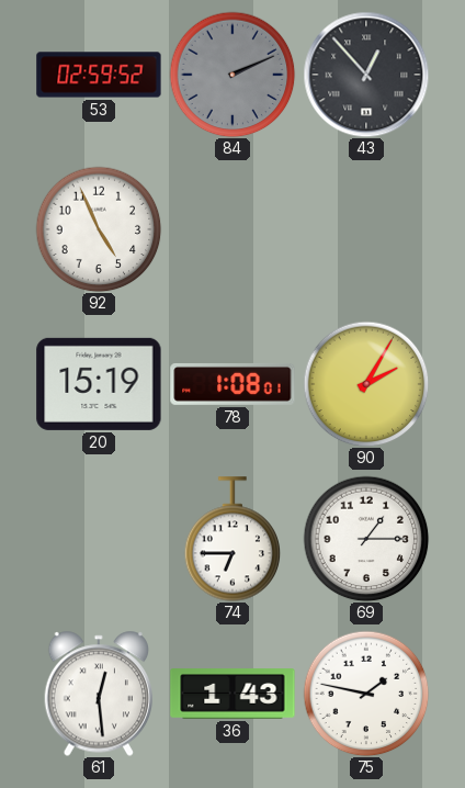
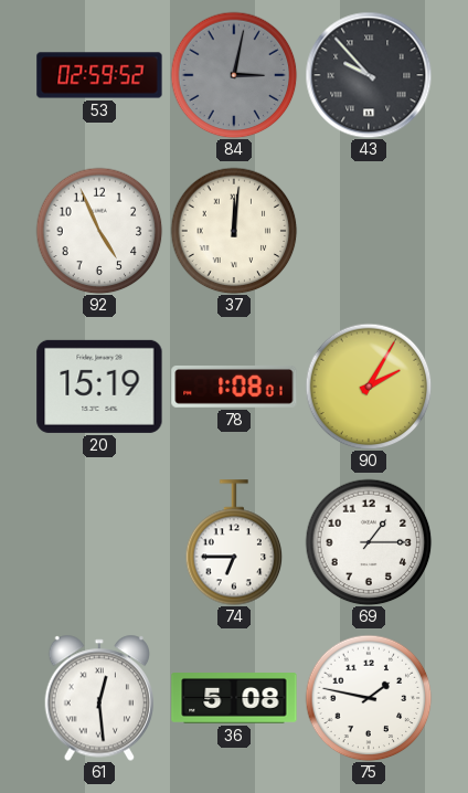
84: 2:11 -> 3:02
43: 12:53 -> 9:53
37: none -> 12:01
36: 1:43 -> 5:08
